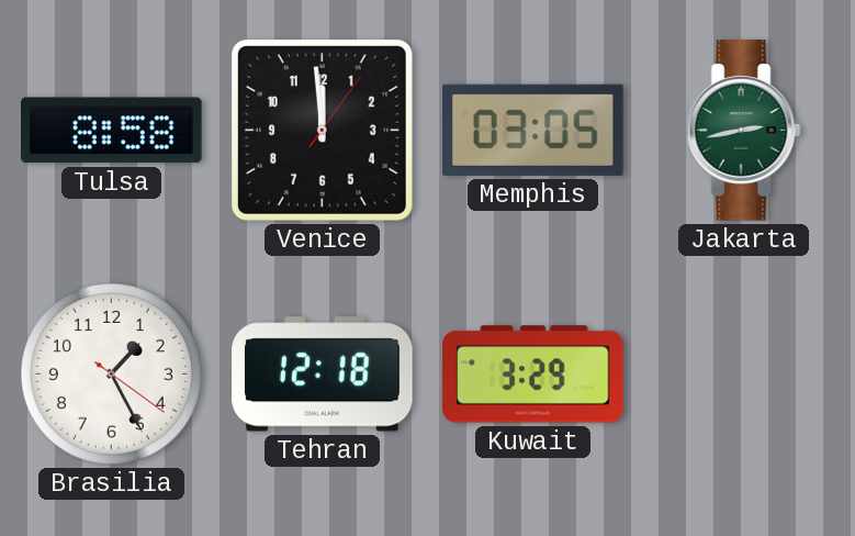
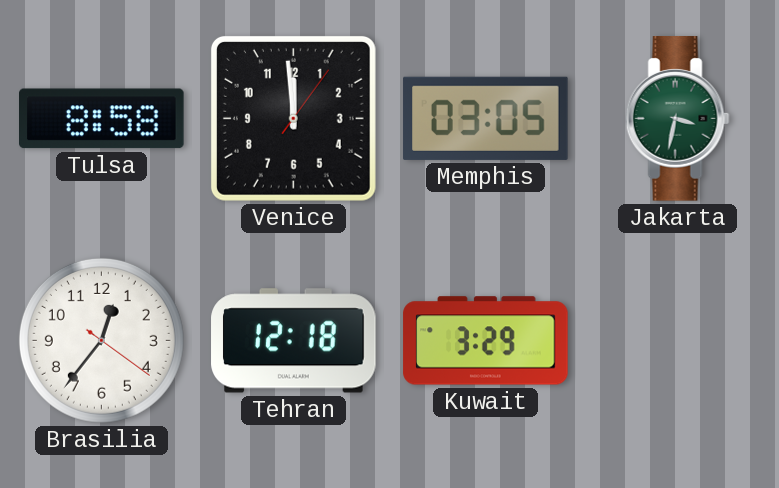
Jakarta: 2:43 -> 3:32
Brasilia: 1:25 -> 12:36
